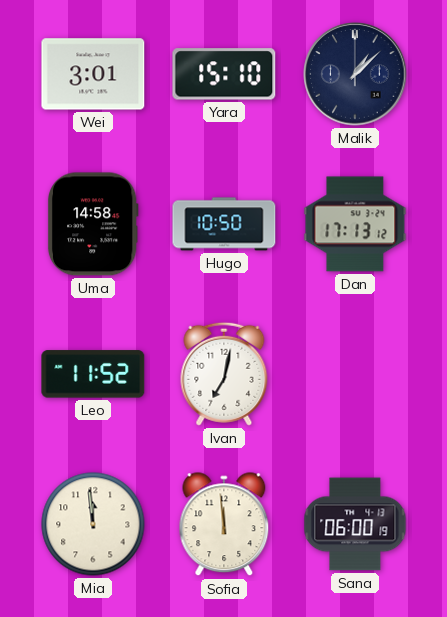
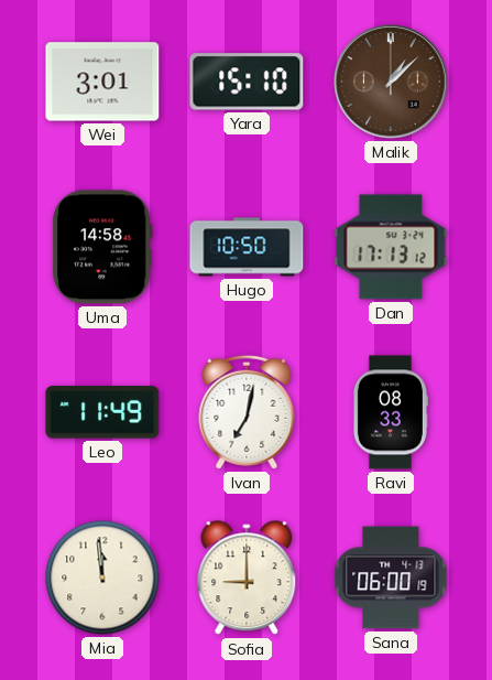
Malik dial: navy -> brown
Leo: 11:52 -> 11:49
Ravi: none -> 08:33
Sofia: 11:59 -> 9:00
